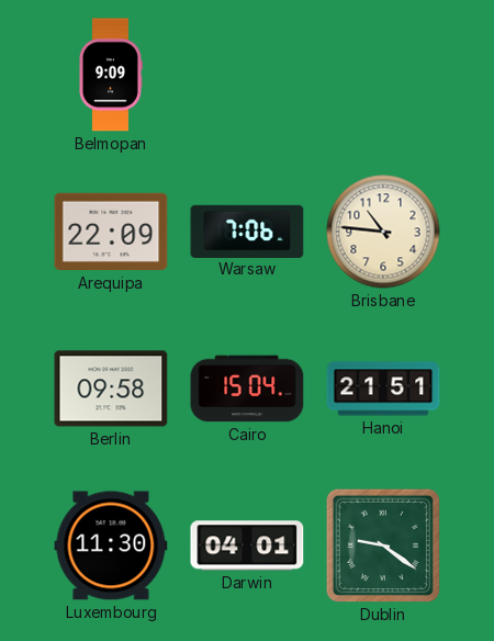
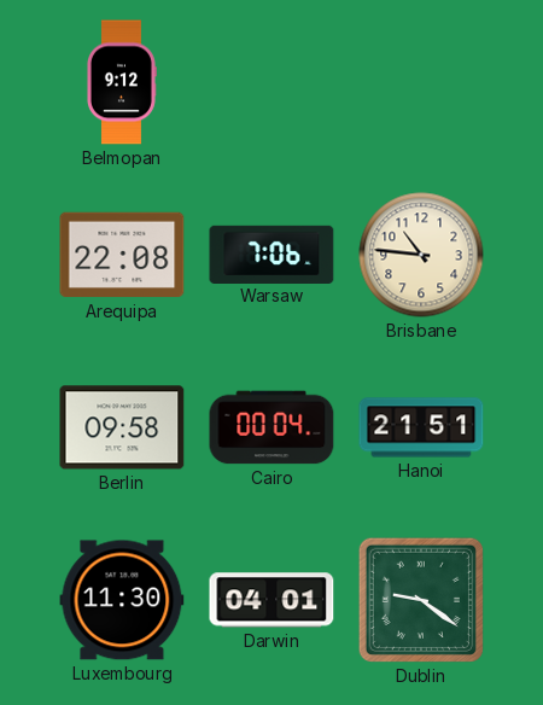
Belmopan: 9:09 -> 9:12
Arequipa: 22:09 -> 22:08
Cairo: 15:04 -> 00:04
